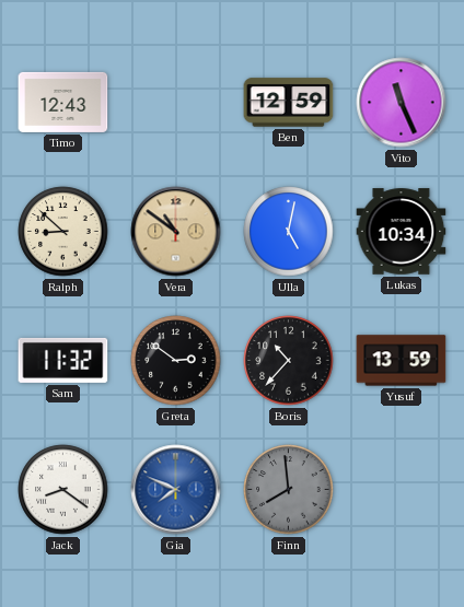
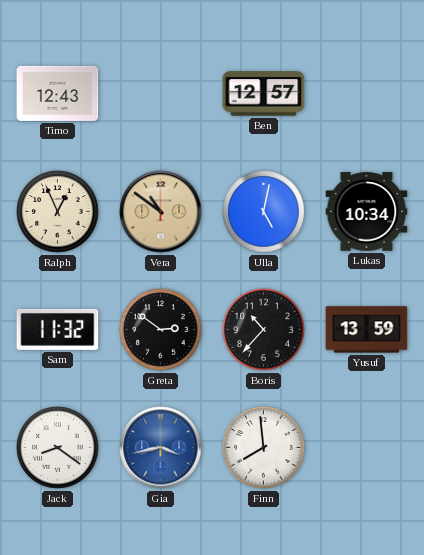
Ben: 12:59 -> 12:57
Vito: 11:26 -> none
Ralph: 8:52 -> 12:56
Gia: 7:49 -> 3:43
Finn dial: grey -> white
